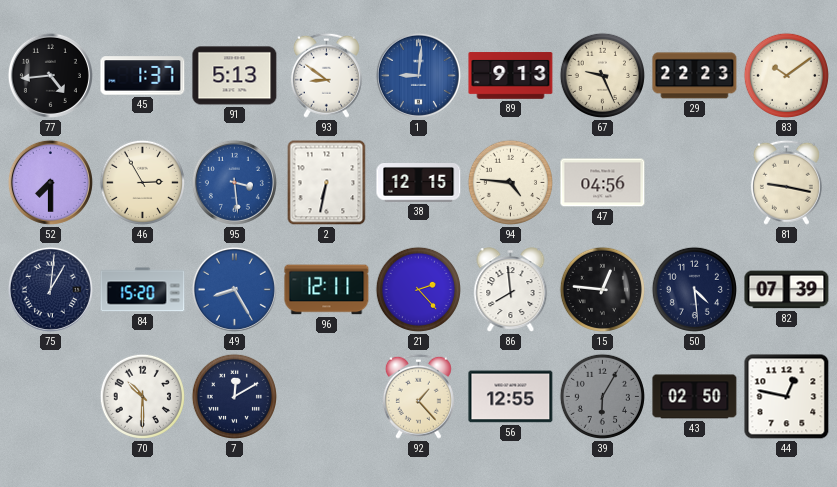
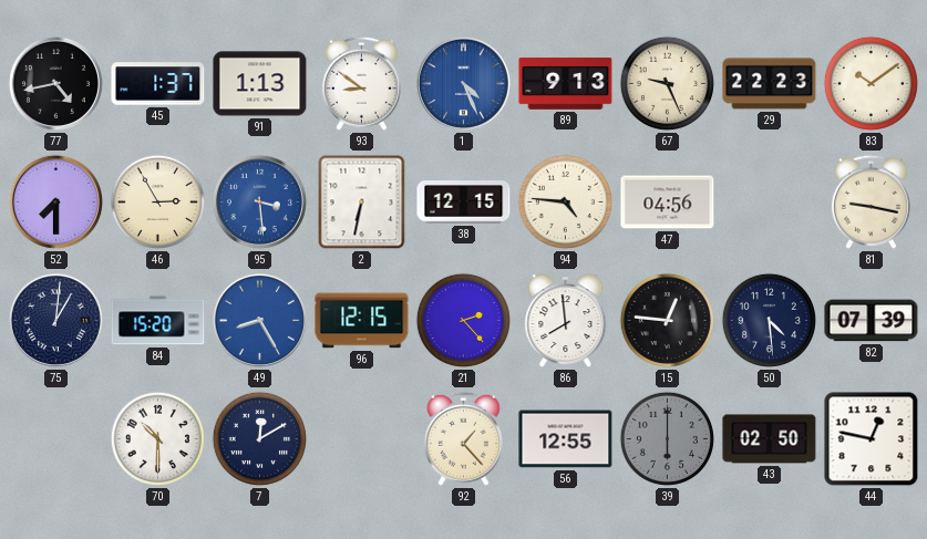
77: 4:44 -> 4:43
91: 5:13 -> 1:13
1: 9:01 -> 4:26
96: 12:11 -> 12:15
39: 6:05 -> 6:00
